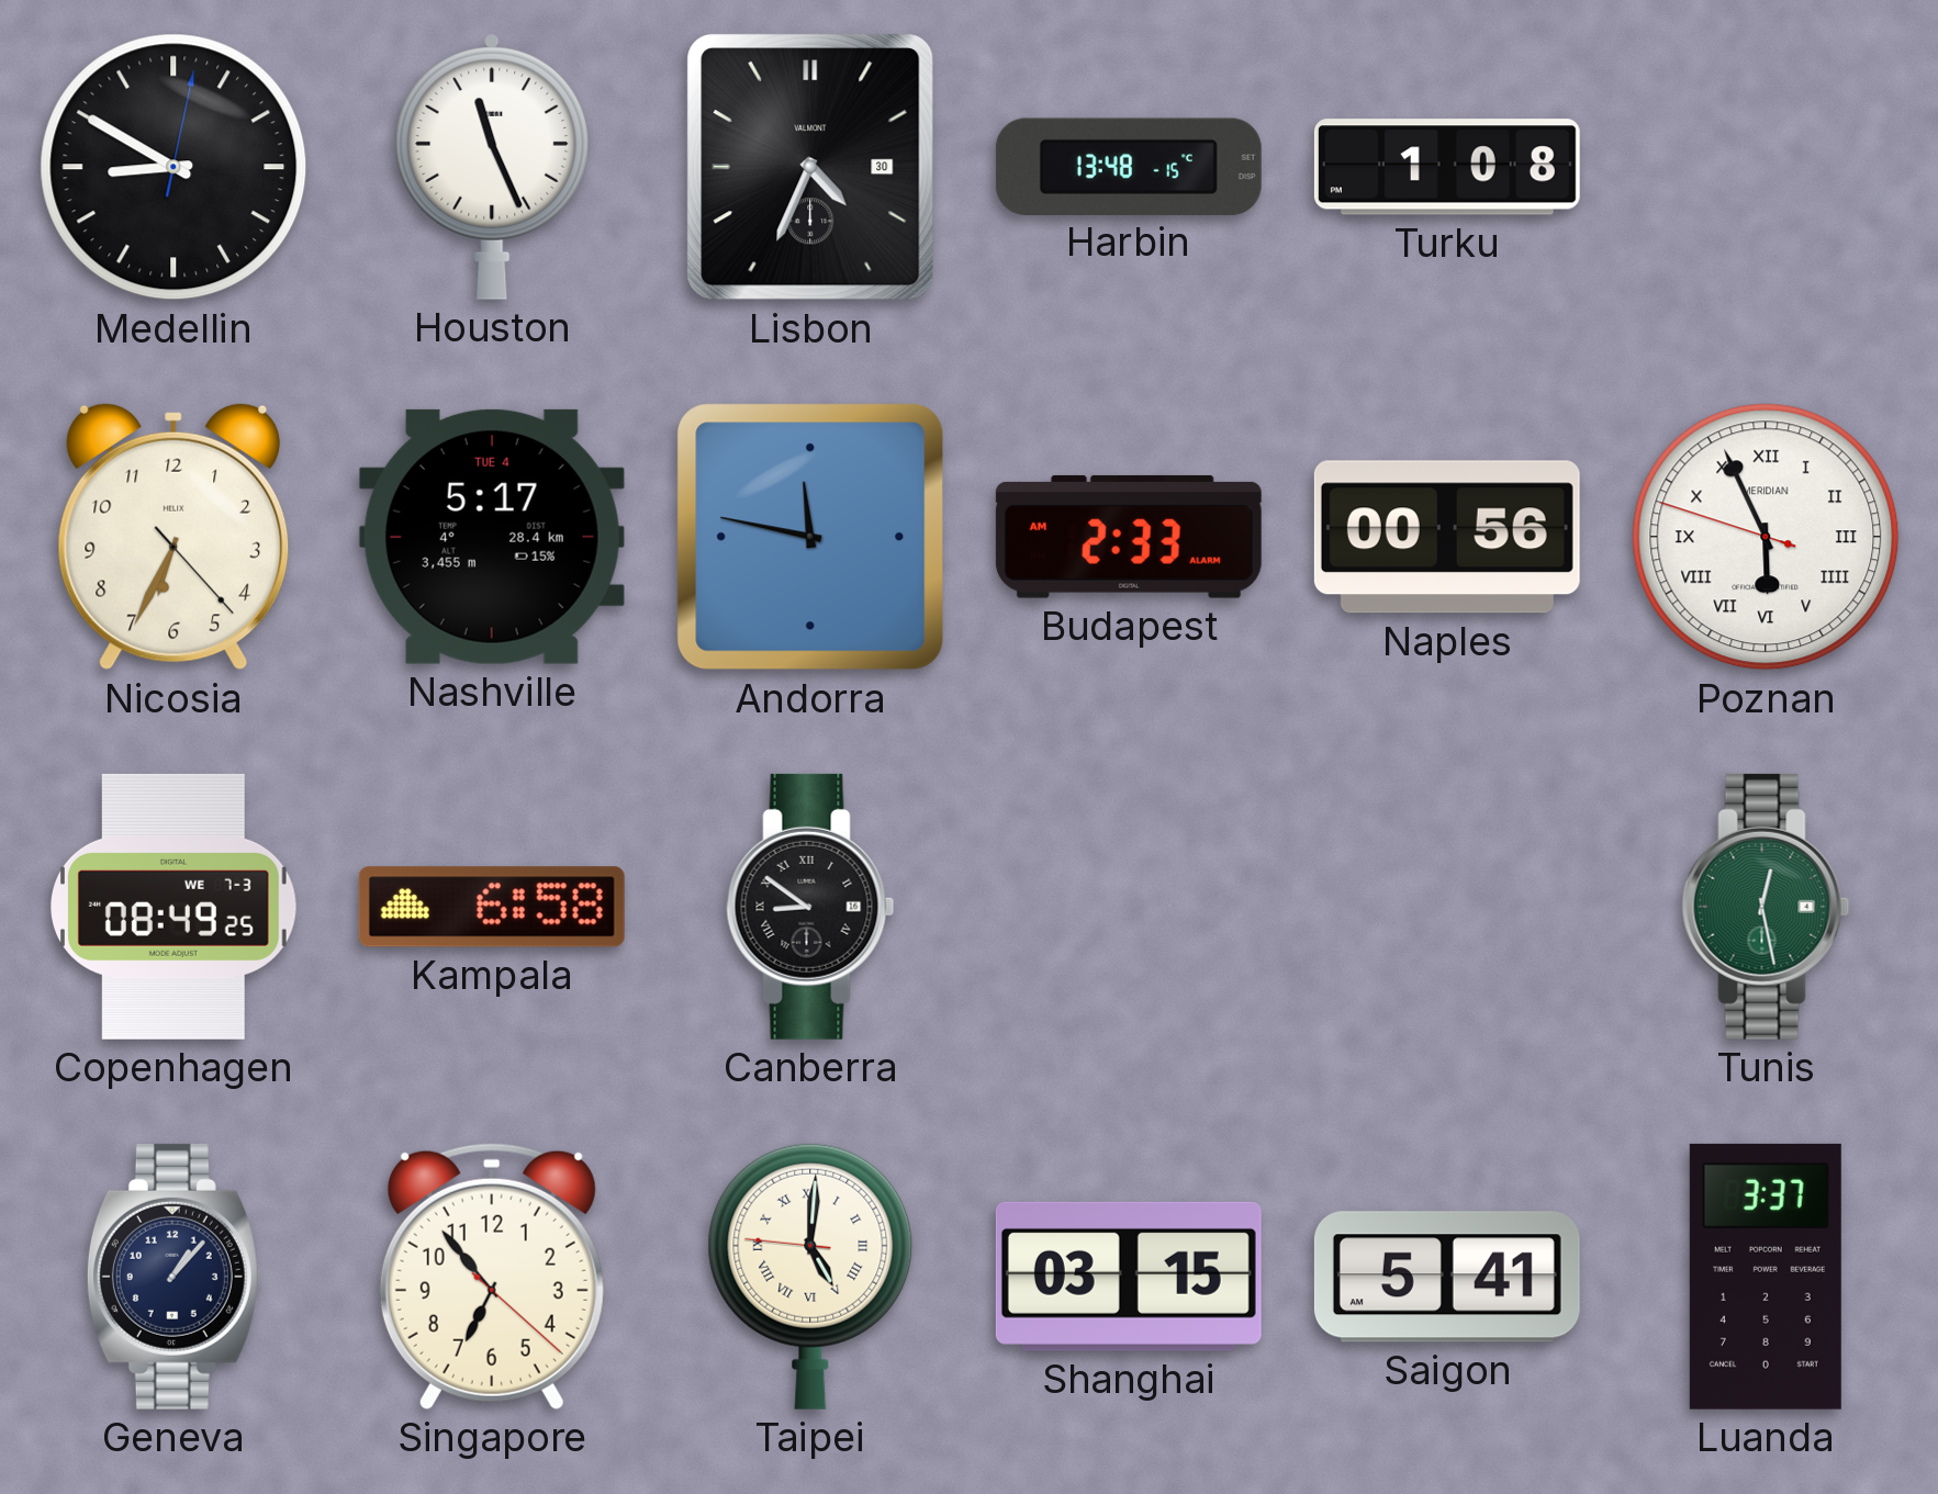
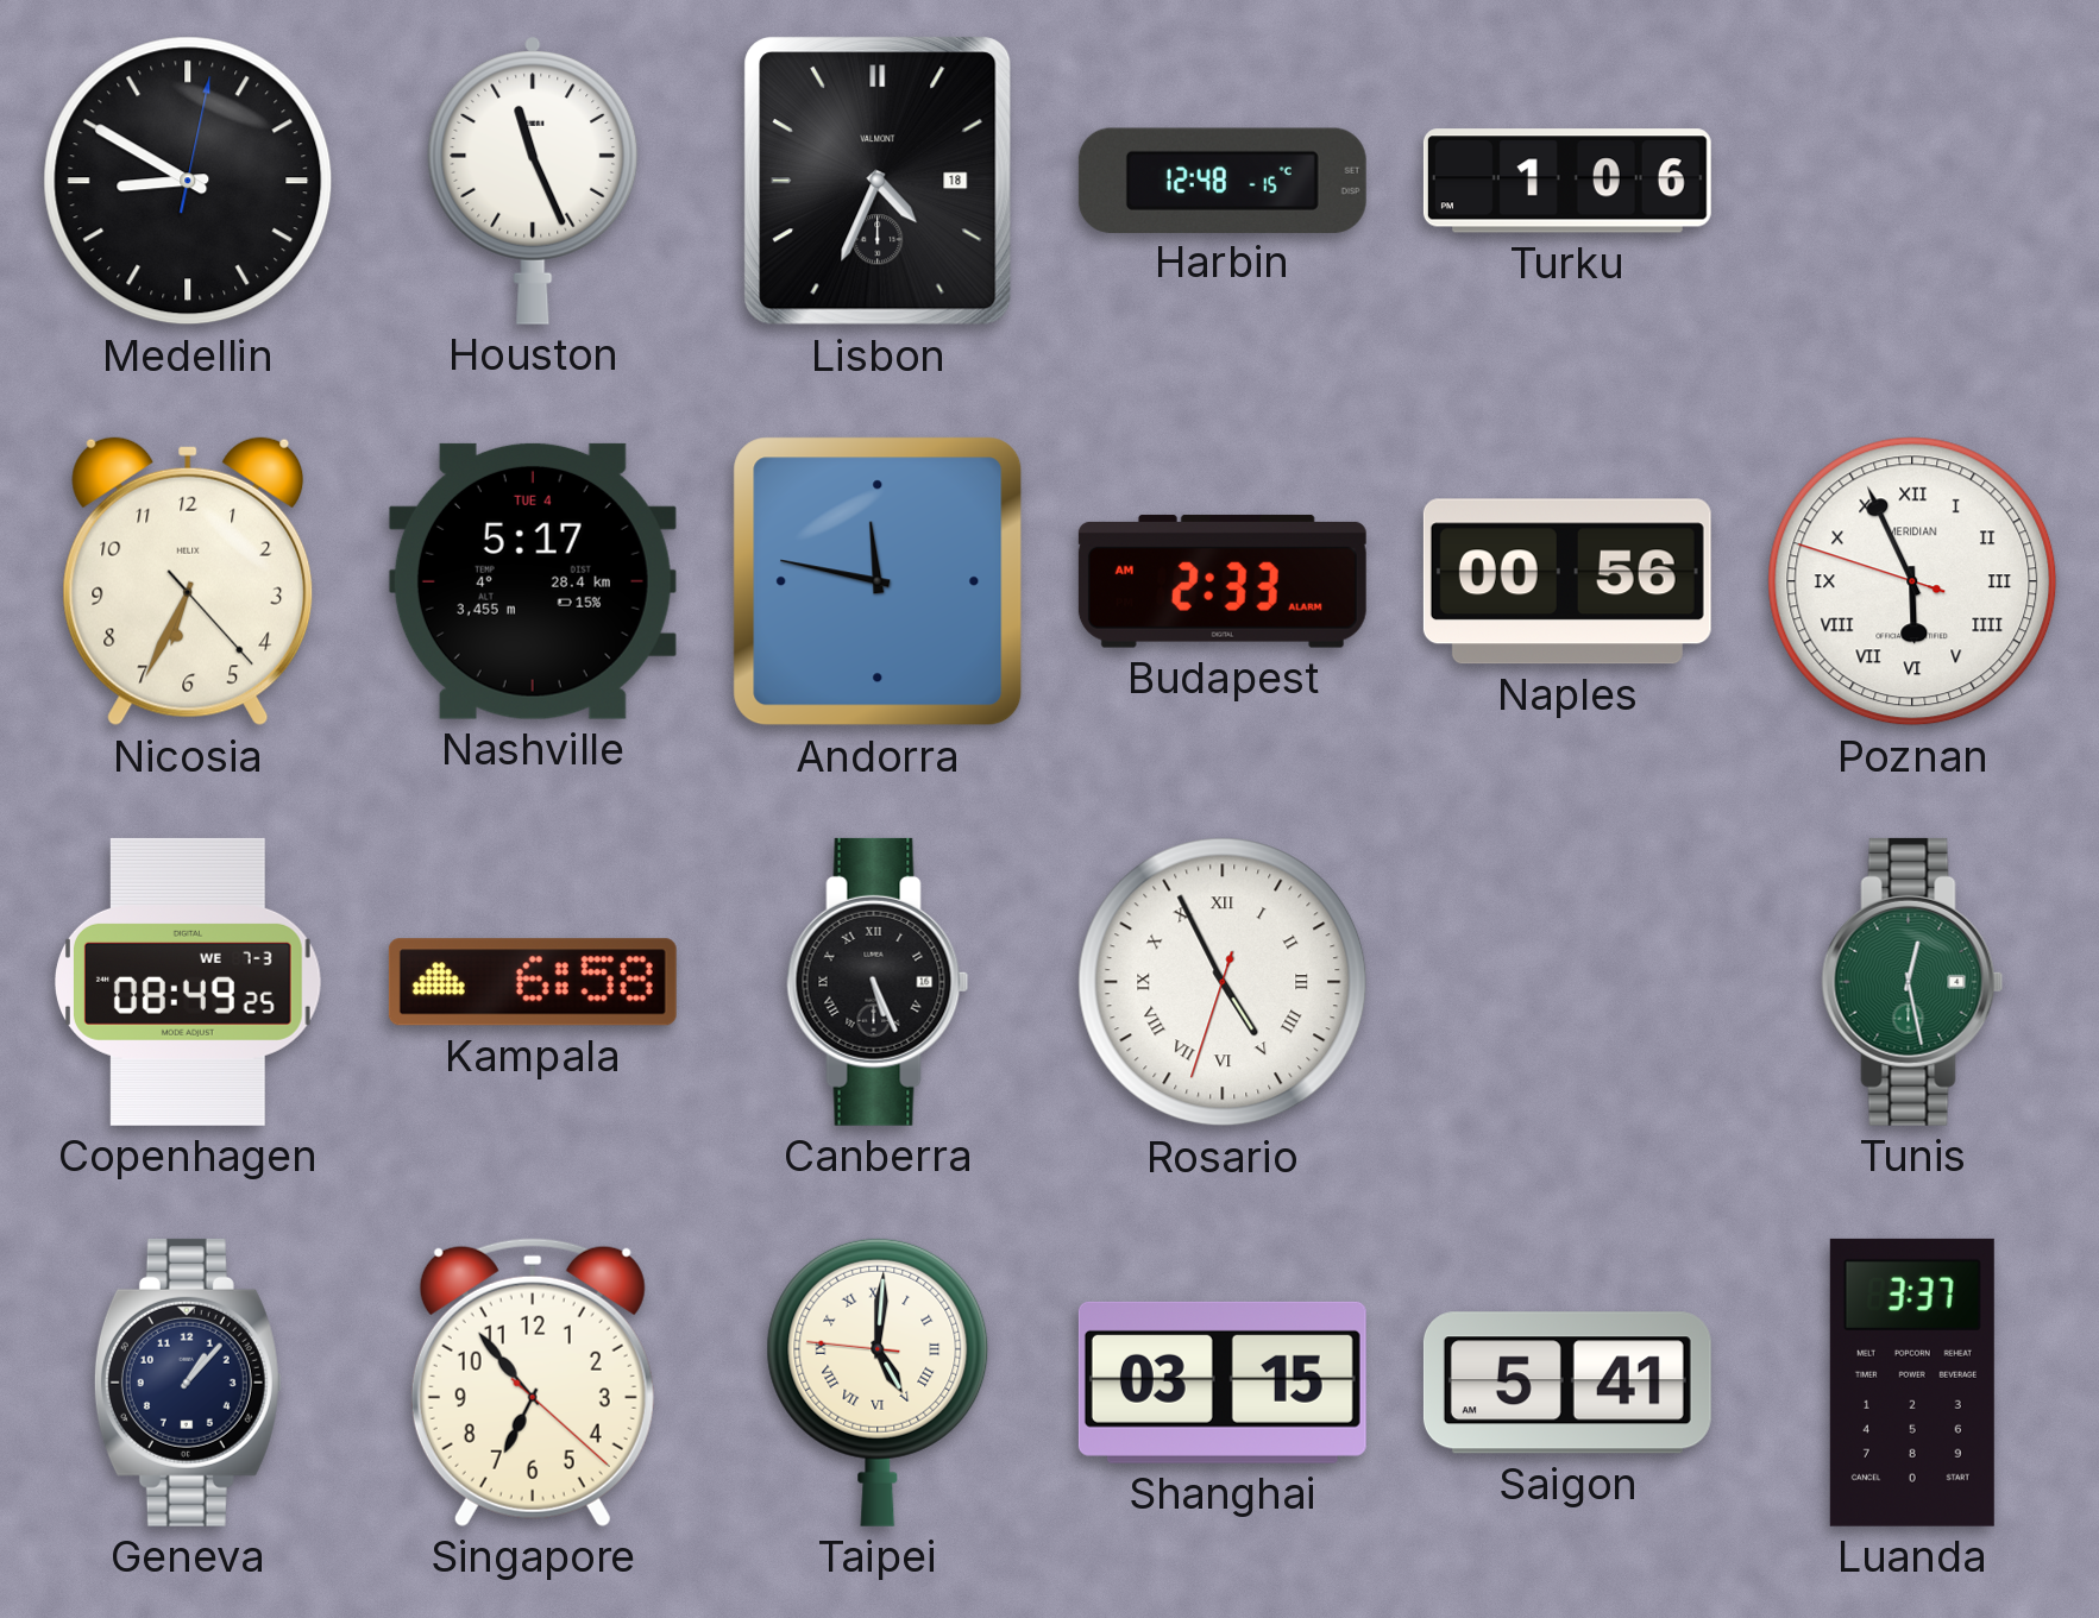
Lisbon date: 30 -> 18
Harbin: 13:48 -> 12:48
Turku: 1:08 -> 1:06
Canberra: 8:51 -> 5:26
Rosario: none -> 4:55
